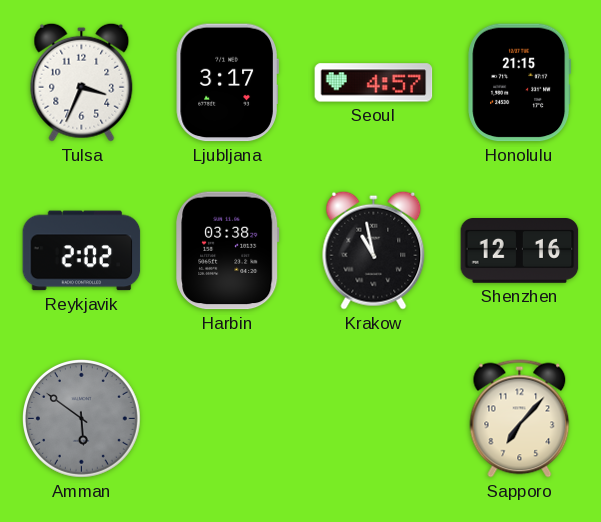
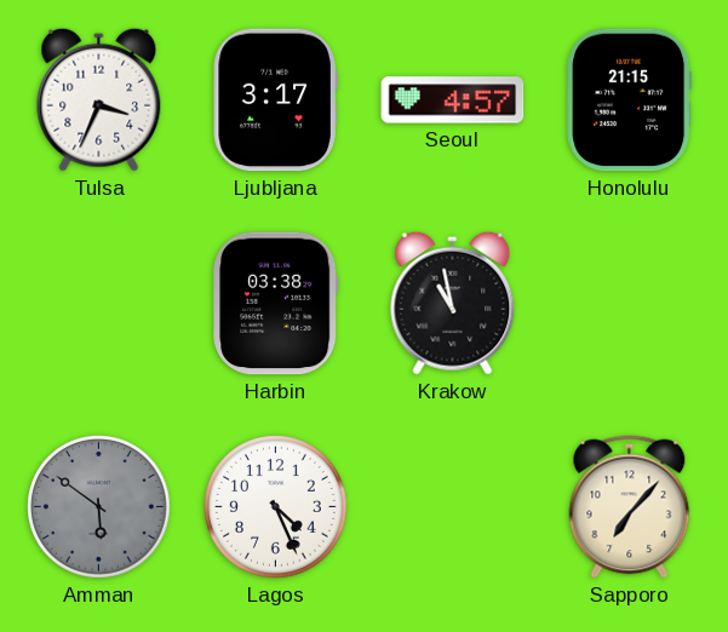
Reykjavik: 2:02 -> none
Shenzhen: 12:16 -> none
Lagos: none -> 4:26
